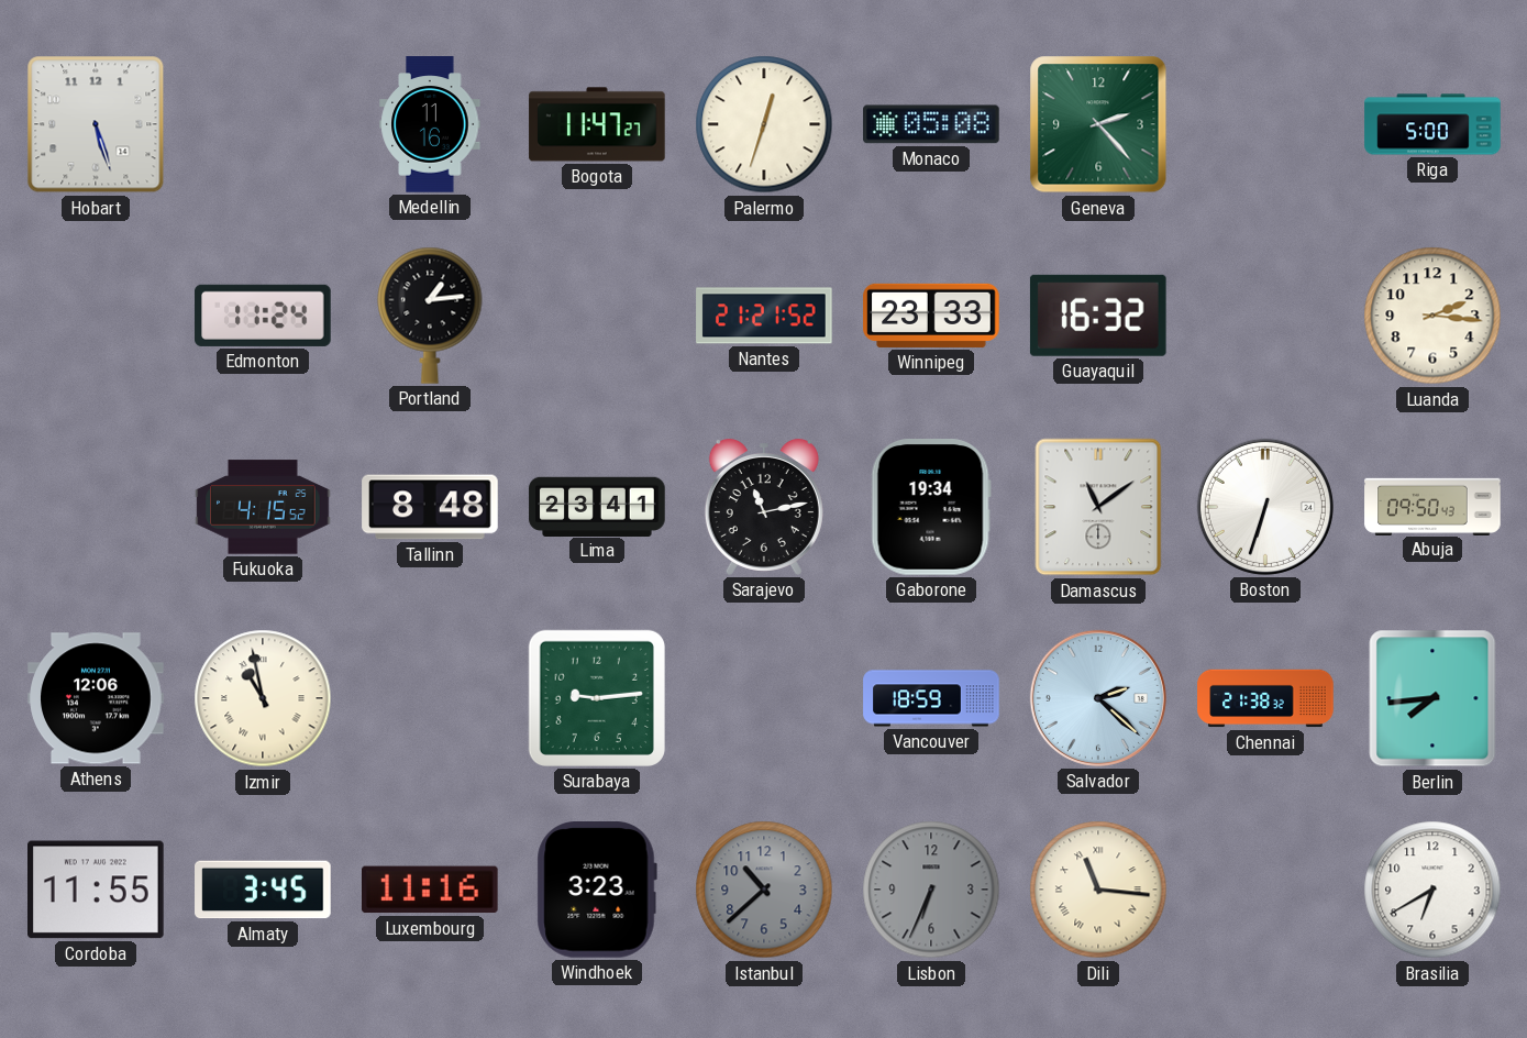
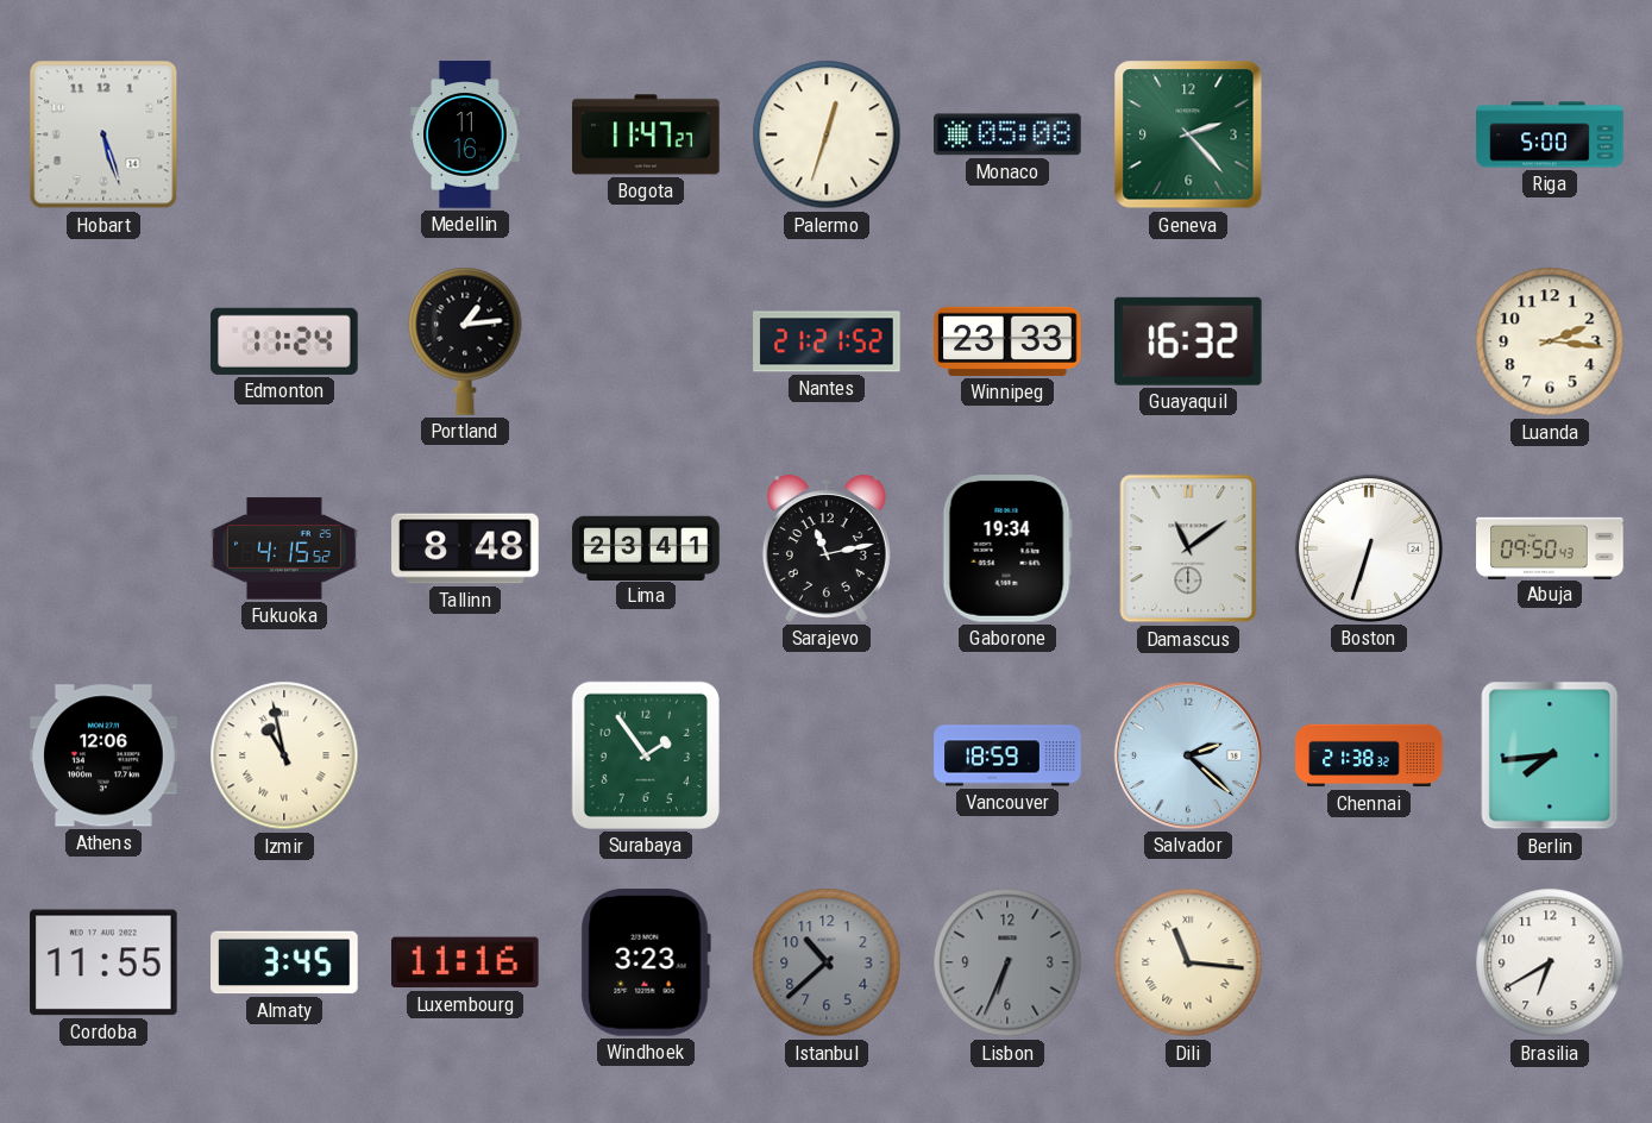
Surabaya: 9:14 -> 1:54
